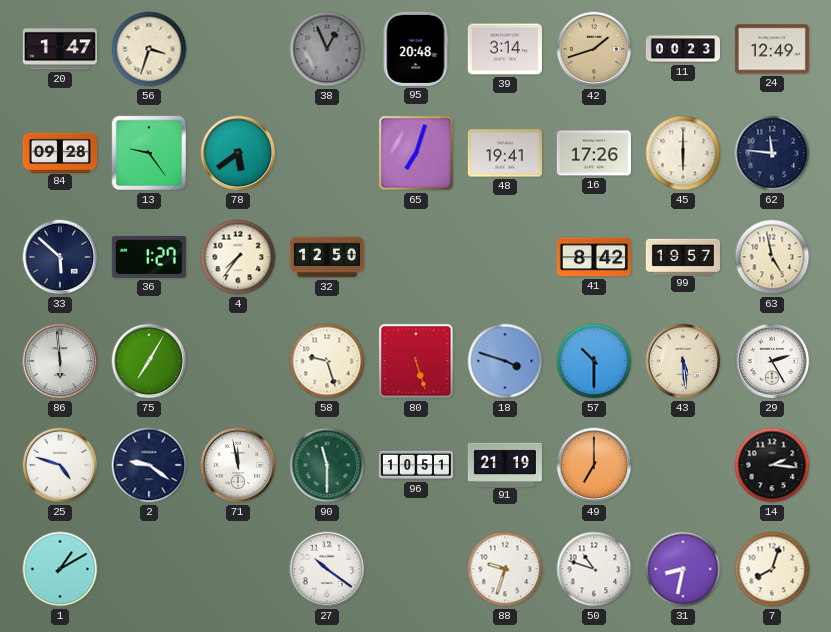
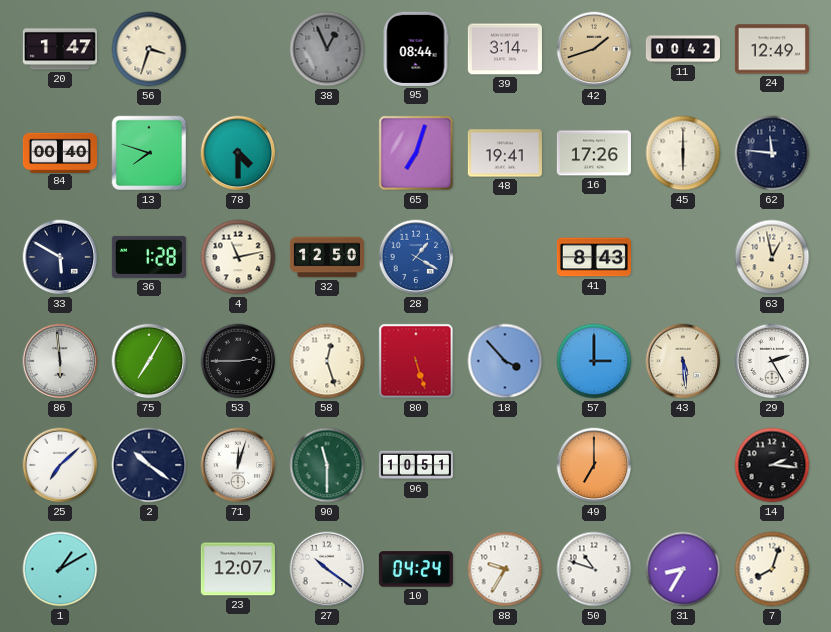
95: 20:48 -> 08:44
11: 00:23 -> 00:42
84: 09:28 -> 00:40
13: 9:24 -> 7:48
78: 5:39 -> 4:30
33: 5:52 -> 5:50
36: 1:27 -> 1:28
4: 7:36 -> 11:13
28: none -> 1:20
41: 8:42 -> 8:43
99: 19:57 -> none
63: 4:58 -> 12:58
53: none -> 2:45
58: 9:27 -> 12:27
18: 3:48 -> 3:53
57: 10:30 -> 3:00
25: 4:48 -> 7:08
2: 9:21 -> 10:21
71: 11:58 -> 12:03
91: 21:19 -> none
23: none -> 12:07
10: none -> 04:24
88: 9:33 -> 9:35
31: 8:32 -> 8:35
